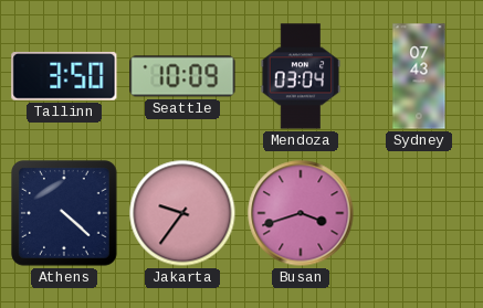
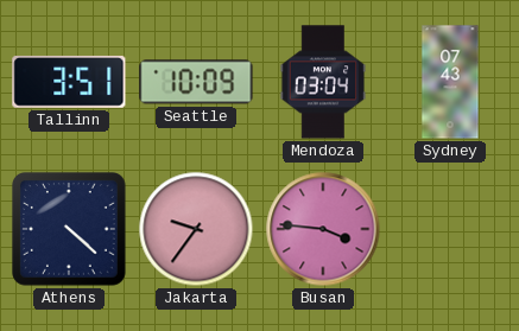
Tallinn: 3:50 -> 3:51
Busan: 3:42 -> 3:46
